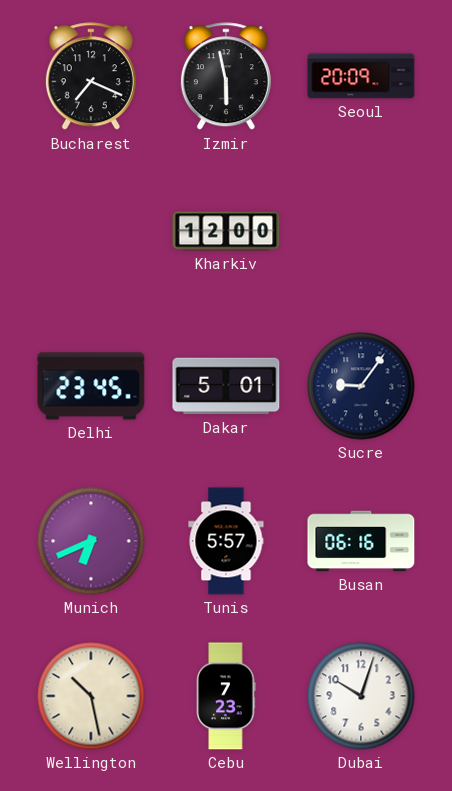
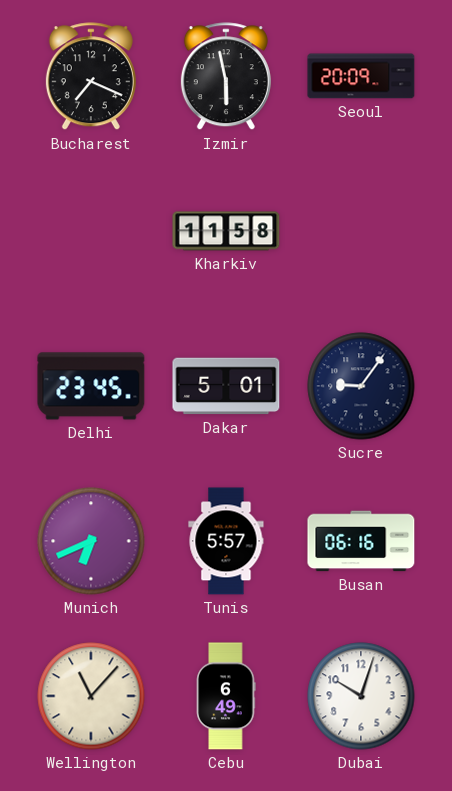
Kharkiv: 12:00 -> 11:58
Wellington: 10:28 -> 11:07
Cebu: 7:23 -> 6:49
